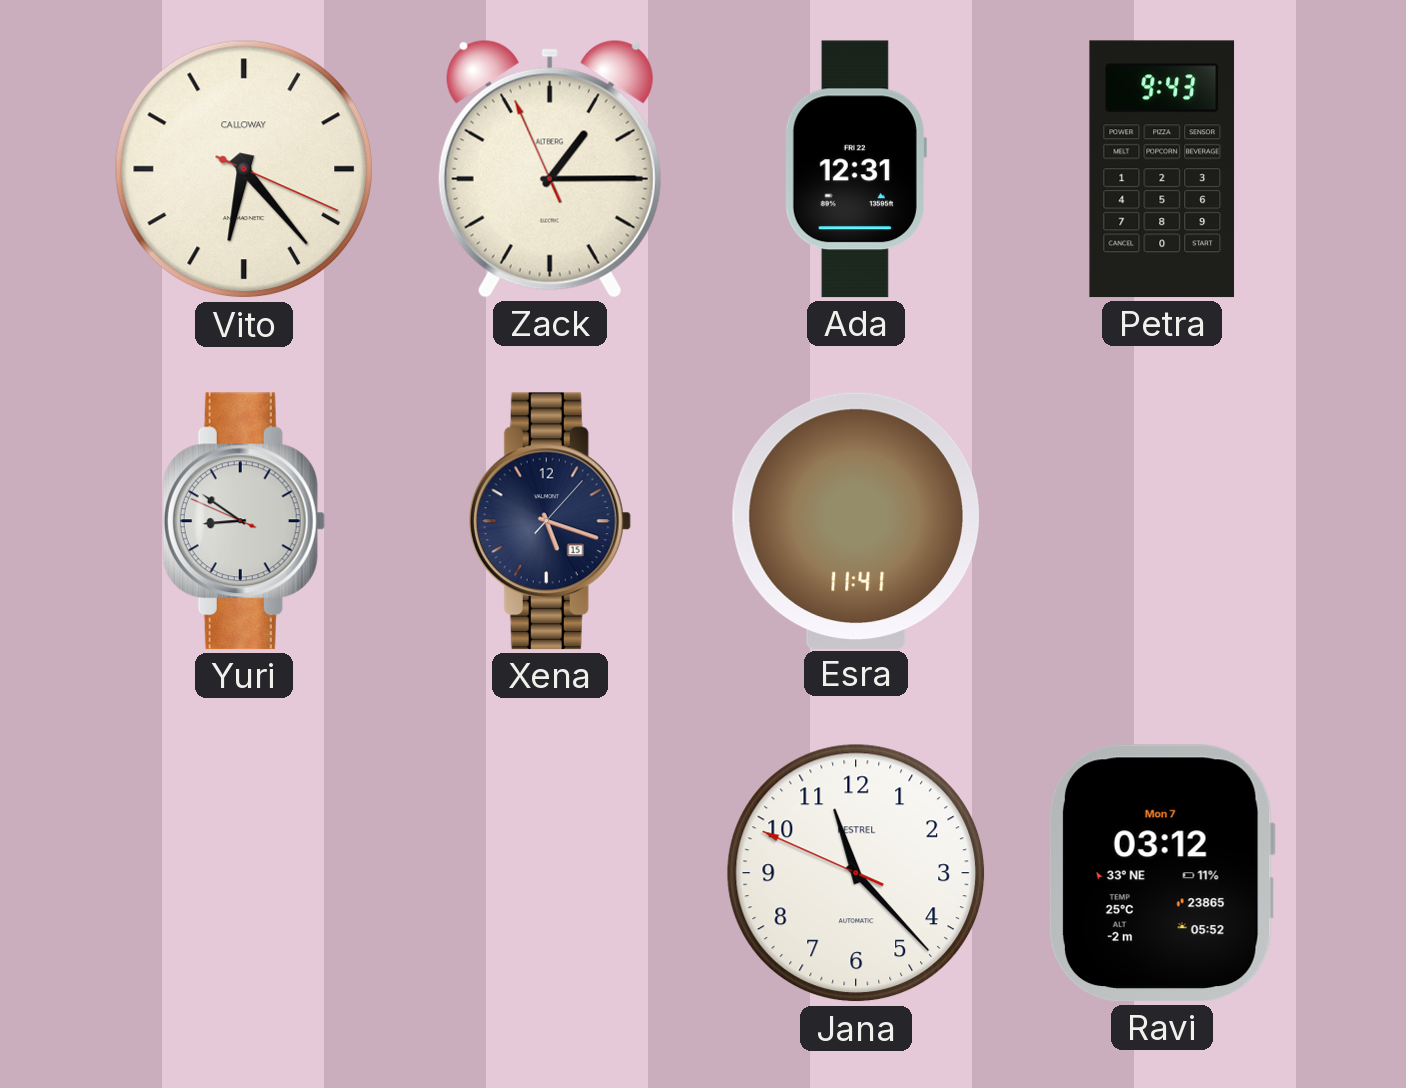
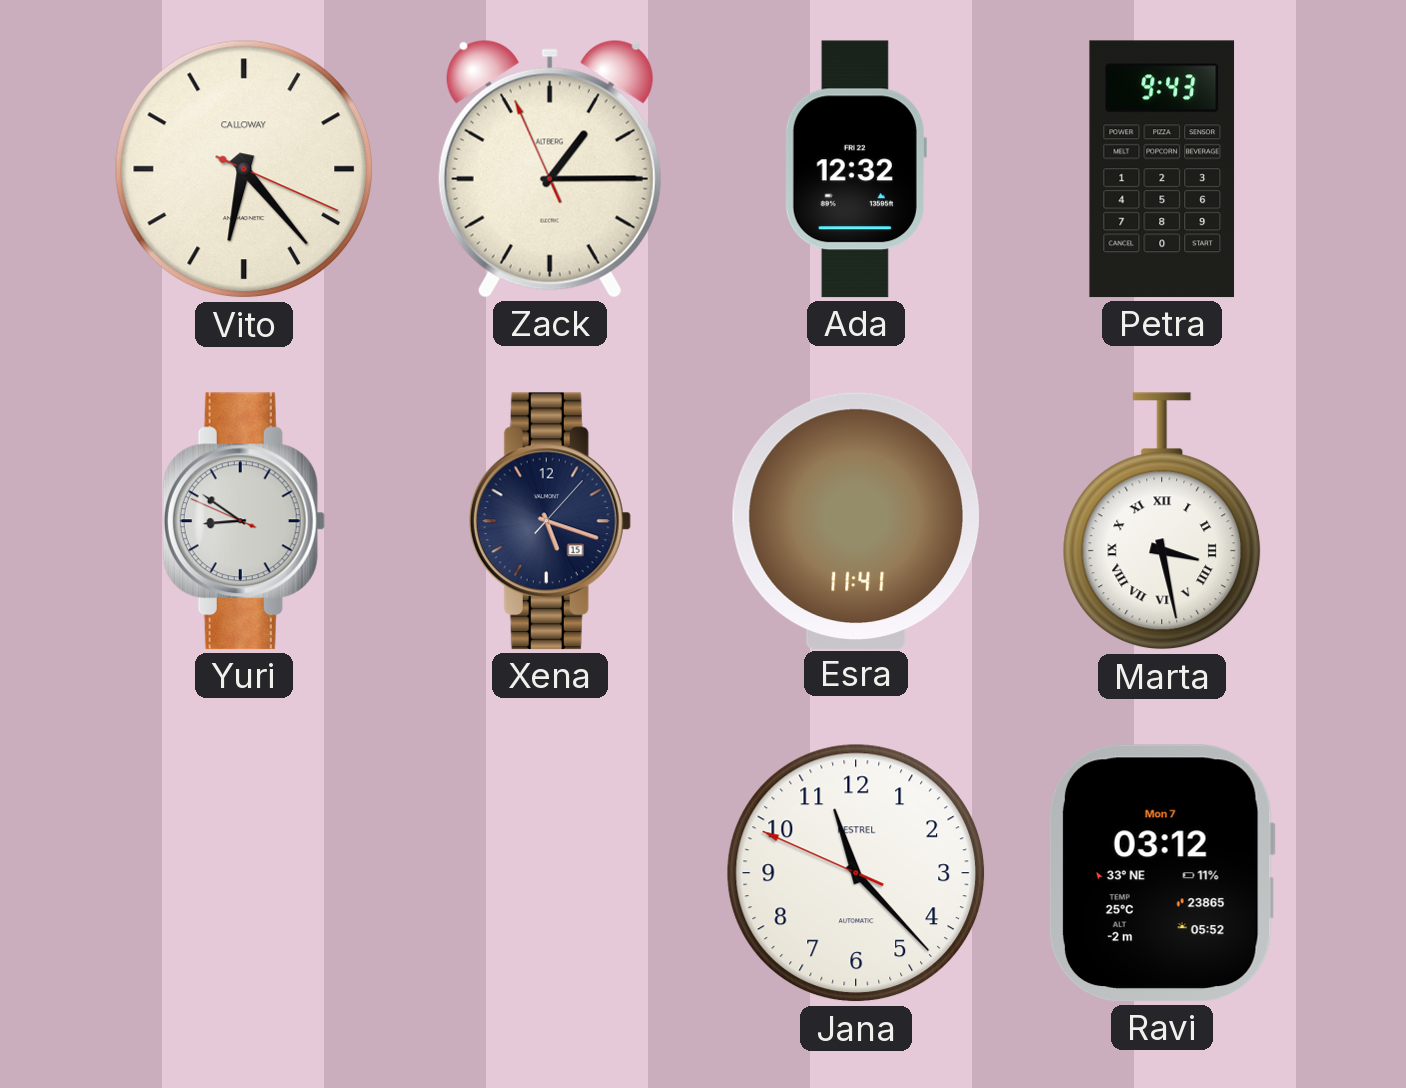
Ada: 12:31 -> 12:32
Marta: none -> 3:28
